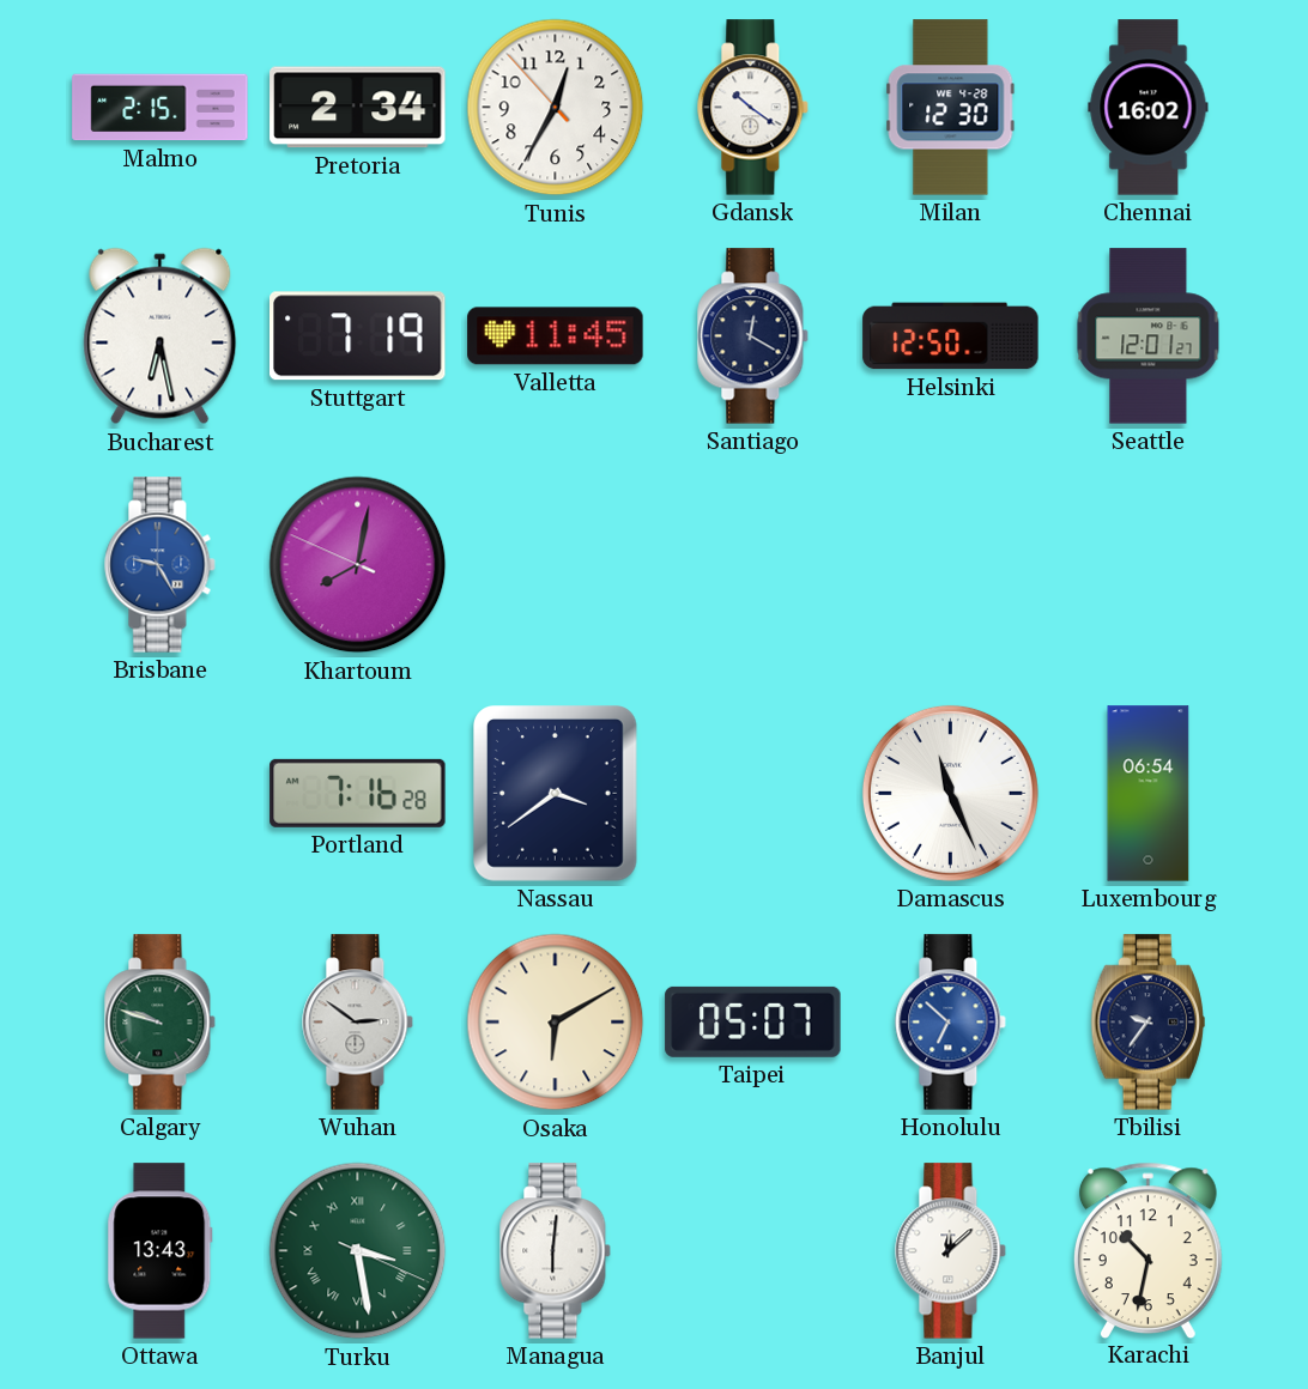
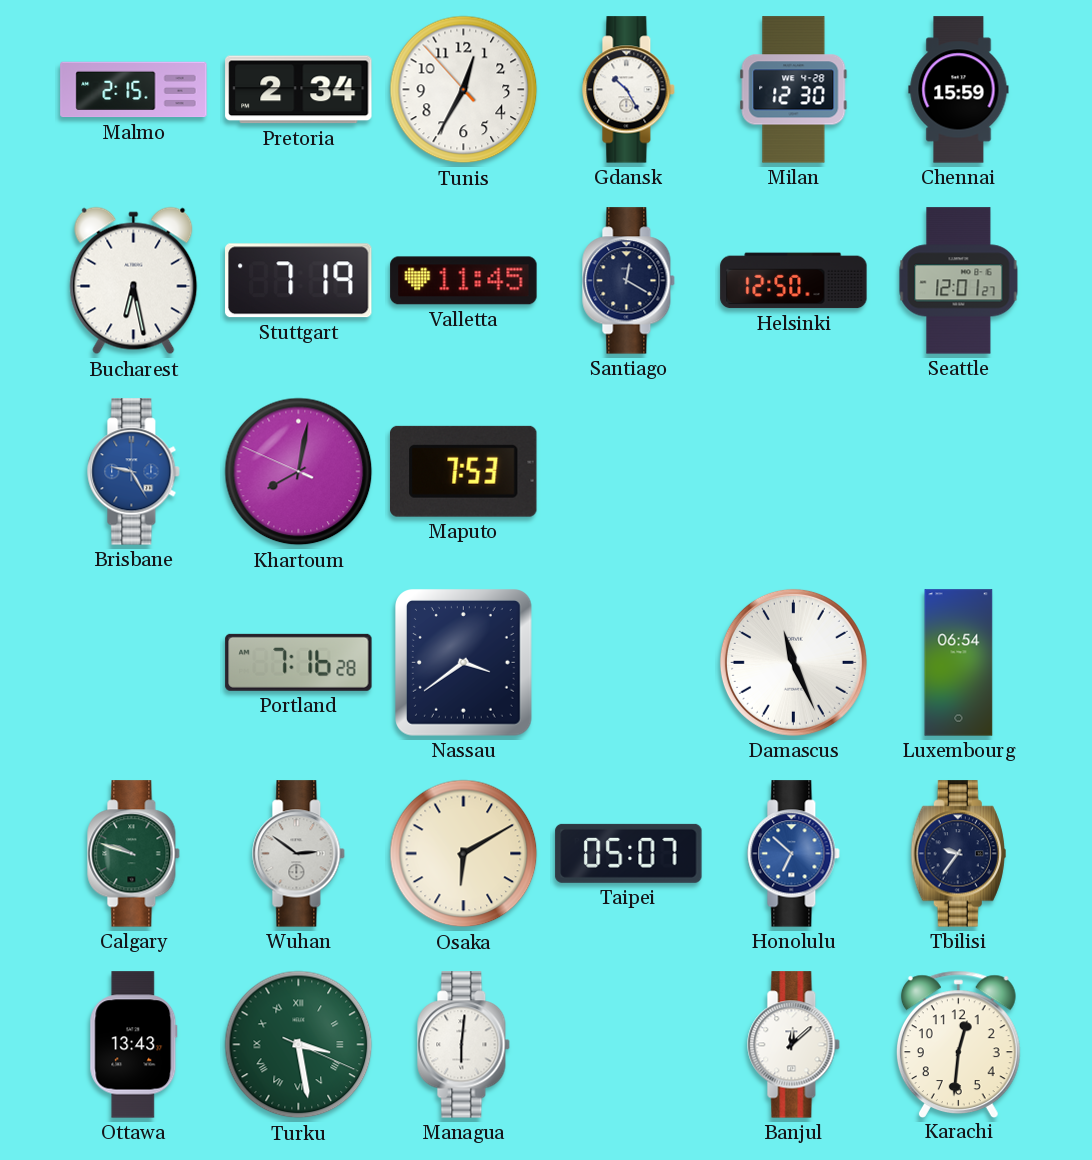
Gdansk: 10:21 -> 10:25
Chennai: 16:02 -> 15:59
Maputo: none -> 7:53
Karachi: 10:32 -> 12:31
